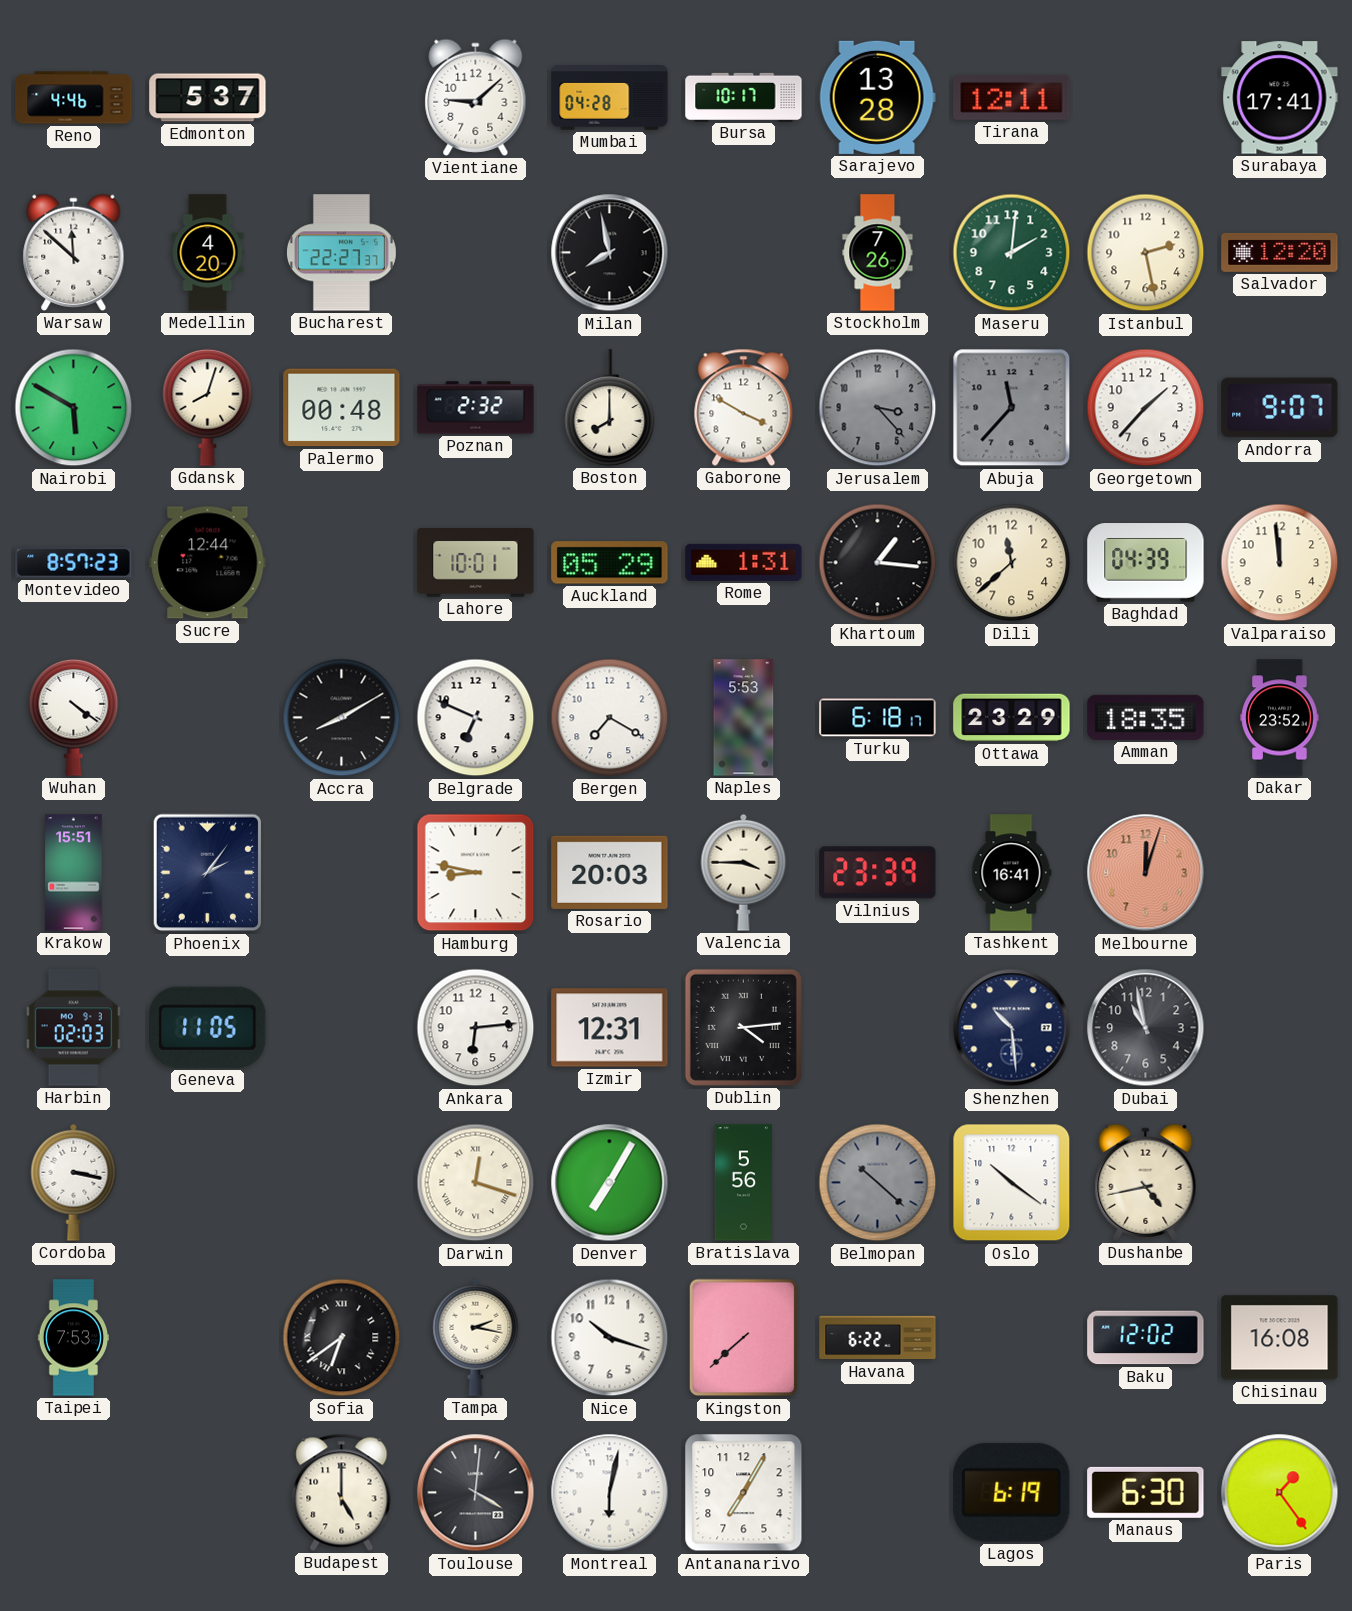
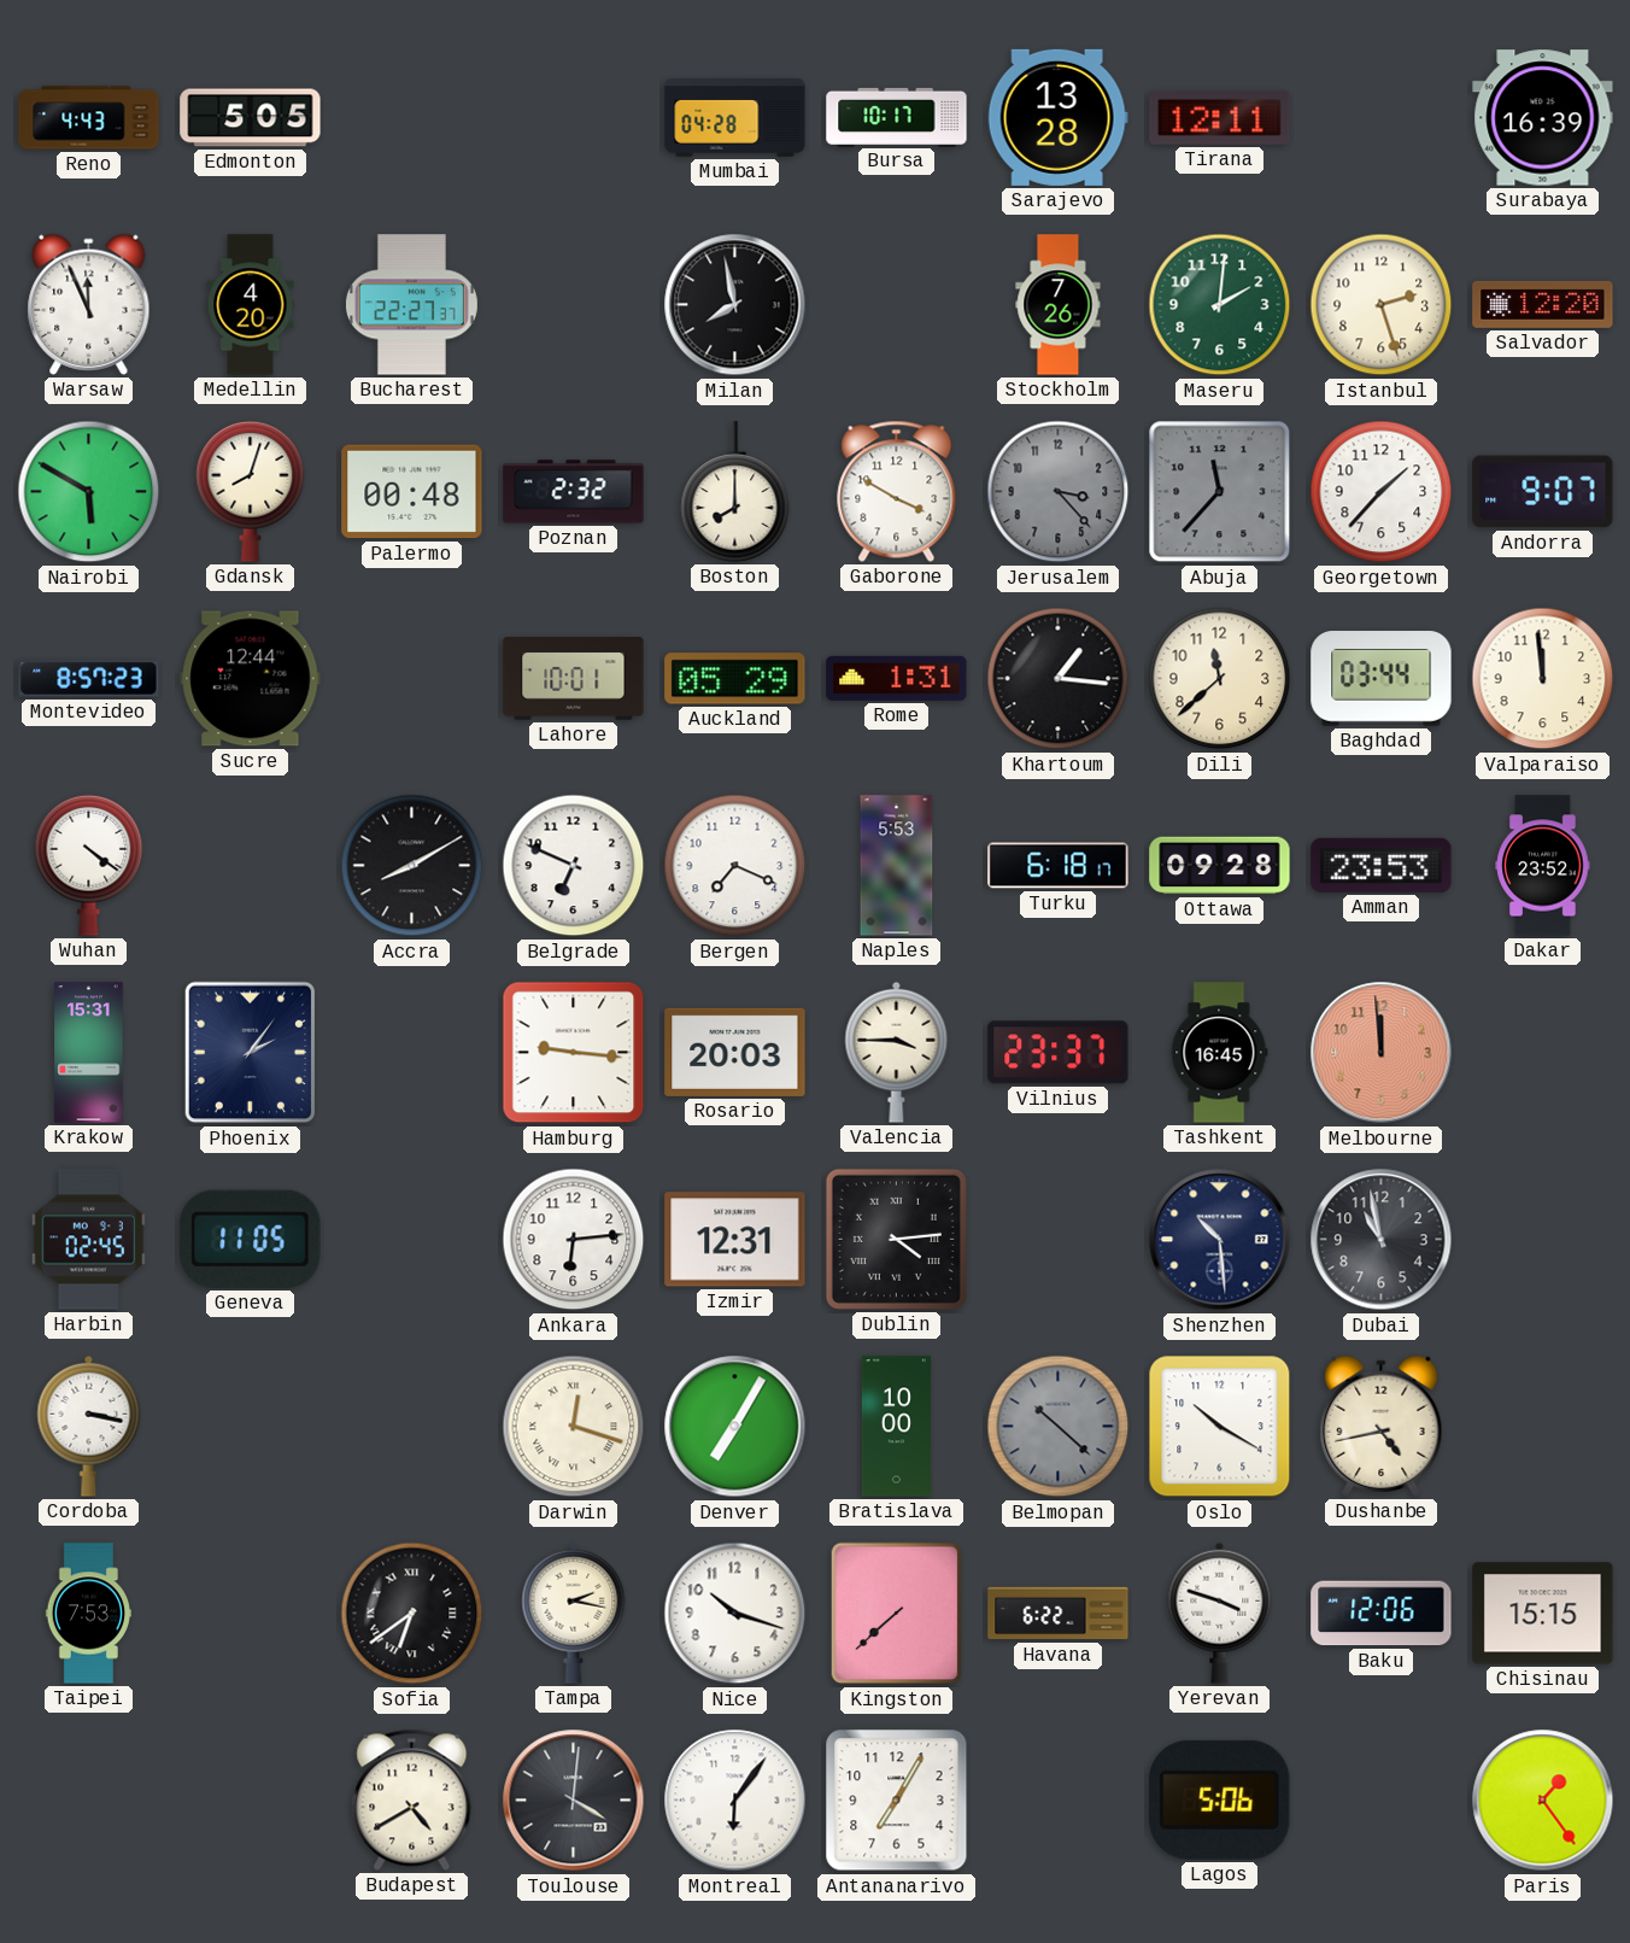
Reno: 4:46 -> 4:43
Edmonton: 5:37 -> 5:05
Vientiane: 9:08 -> none
Surabaya: 17:41 -> 16:39
Warsaw: 11:52 -> 11:56
Istanbul: 2:28 -> 2:27
Baghdad: 04:39 -> 03:44
Bergen: 7:20 -> 7:19
Ottawa: 23:29 -> 09:28
Amman: 18:35 -> 23:53
Krakow: 15:51 -> 15:31
Hamburg: 8:47 -> 9:16
Vilnius: 23:39 -> 23:37
Tashkent: 16:41 -> 16:45
Melbourne: 12:03 -> 11:59
Harbin: 02:03 -> 02:45
Bratislava: 5:56 -> 10:00
Oslo: 10:21 -> 10:20
Yerevan: none -> 3:48
Baku: 12:02 -> 12:06
Chisinau: 16:08 -> 15:15
Budapest: 5:00 -> 4:40
Montreal: 6:02 -> 6:06
Lagos: 6:19 -> 5:06
Manaus: 6:30 -> none
